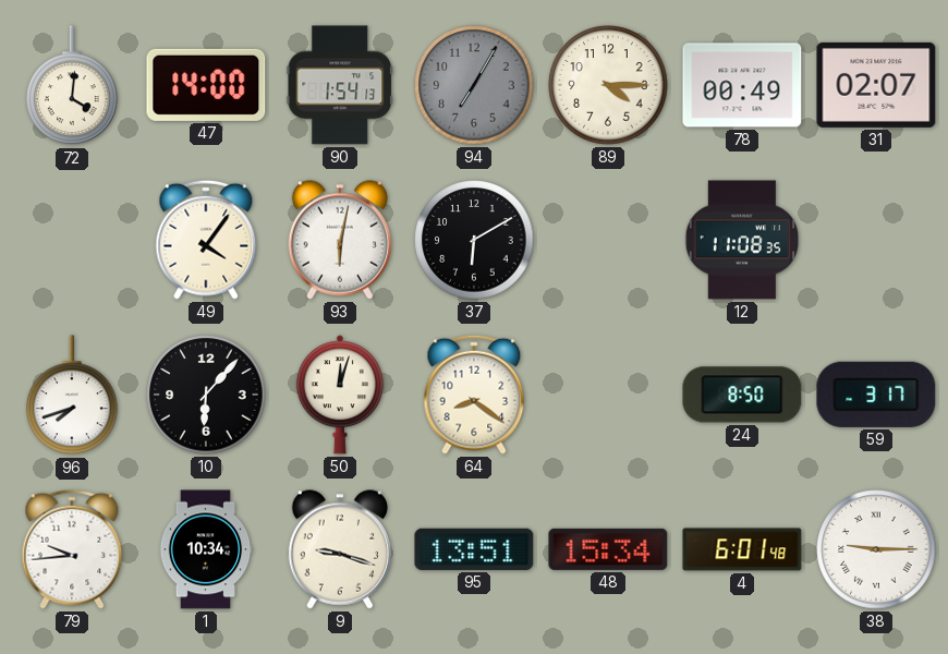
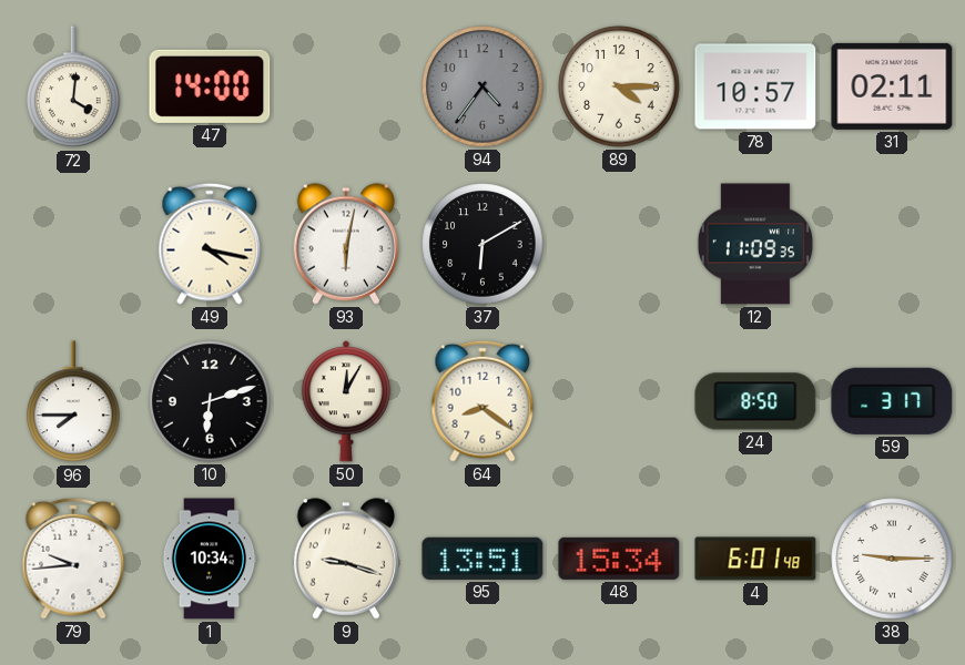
90: 1:54 -> none
94: 7:05 -> 4:36
78: 00:49 -> 10:57
31: 02:07 -> 02:11
49: 4:06 -> 4:17
12: 11:08 -> 11:09
96: 7:42 -> 7:45
10: 6:07 -> 6:12
50: 12:03 -> 12:05
